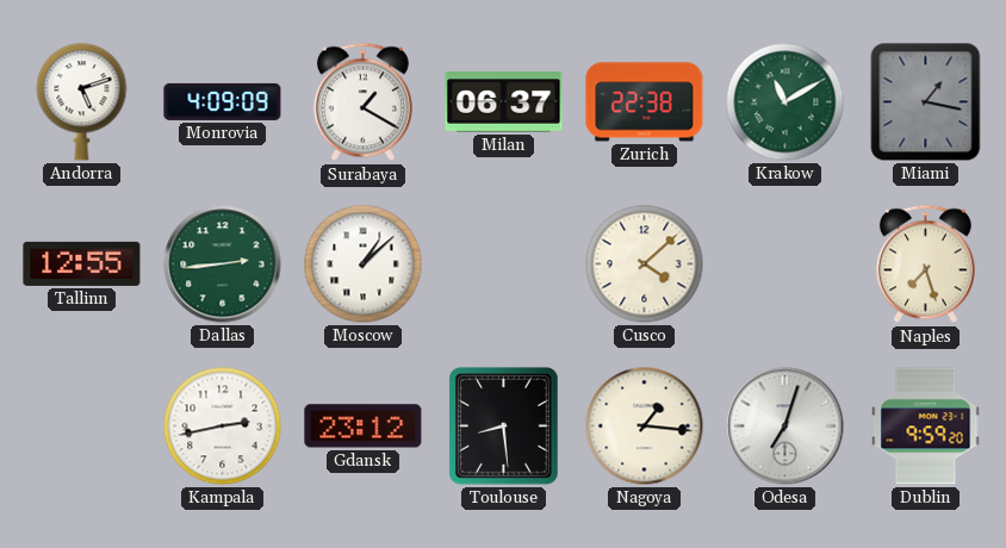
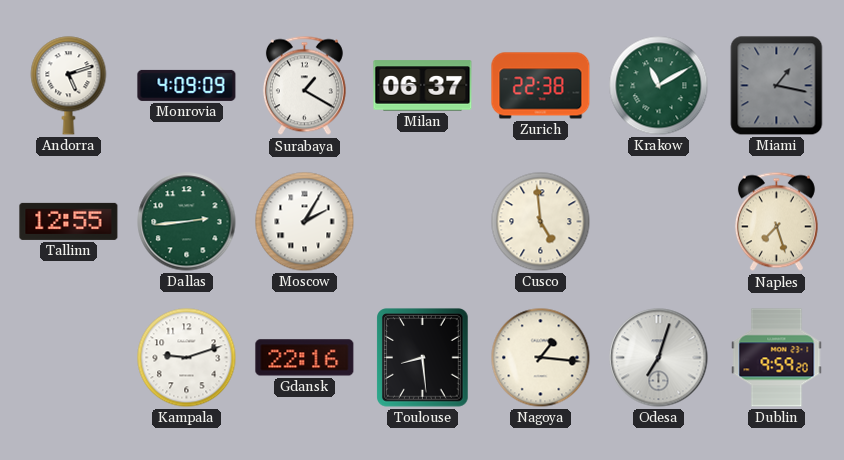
Moscow: 1:08 -> 2:05
Cusco: 4:08 -> 4:59
Kampala: 2:43 -> 9:12
Gdansk: 23:12 -> 22:16
